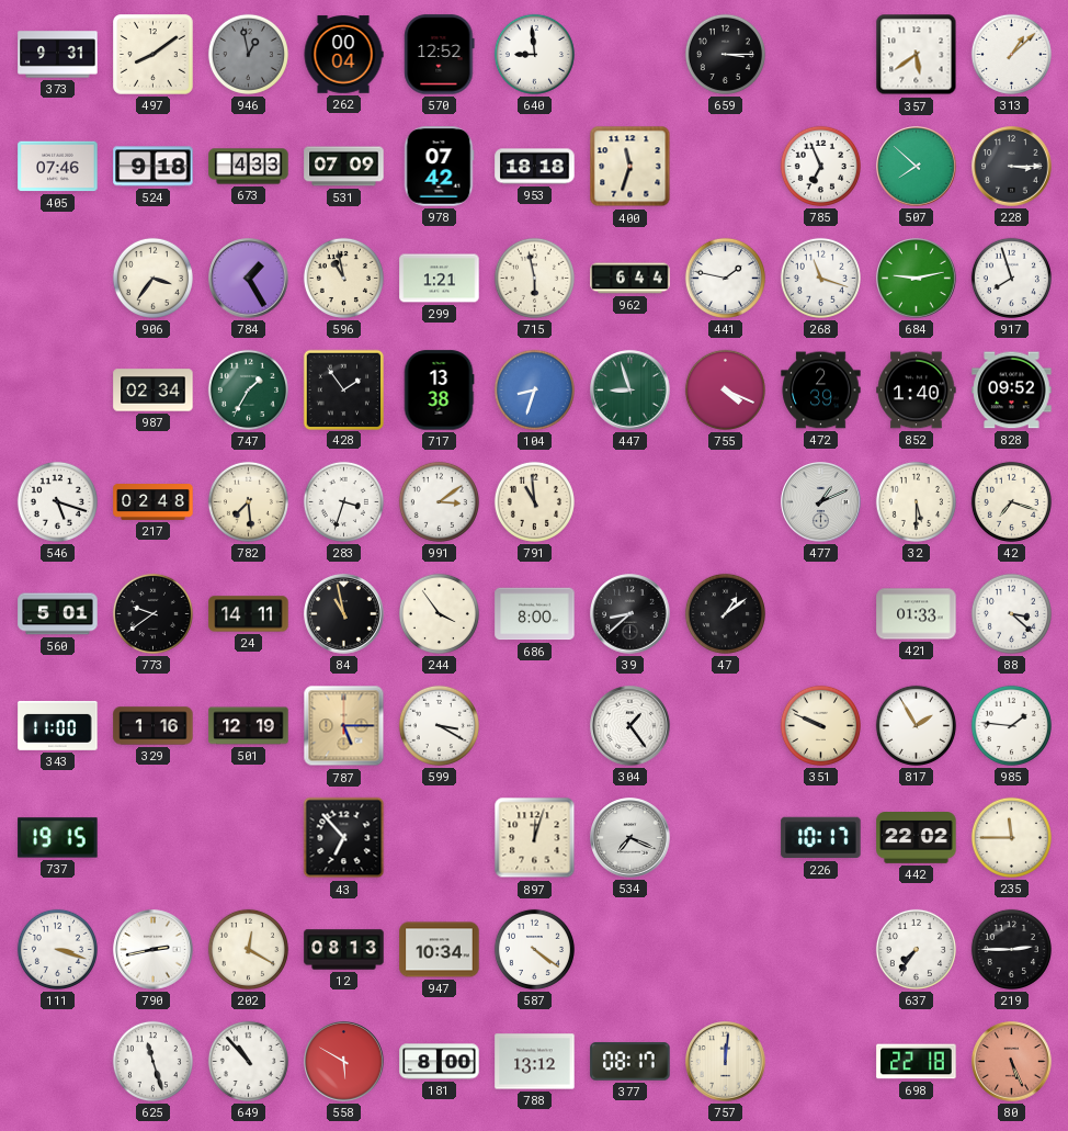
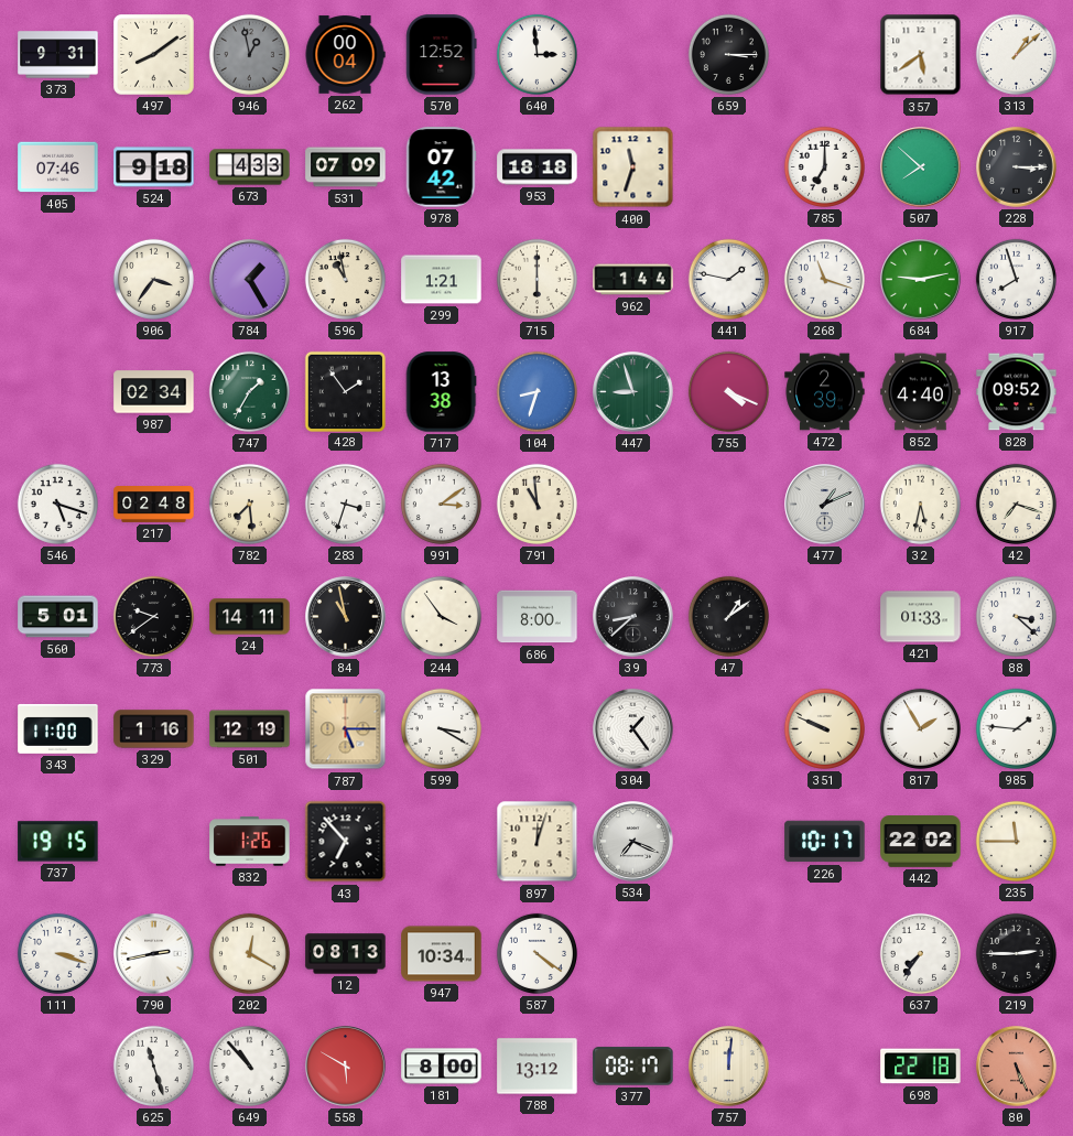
640: 8:59 -> 2:59
785: 6:56 -> 7:00
715: 5:58 -> 6:00
962: 6:44 -> 1:44
852: 1:40 -> 4:40
32: 5:30 -> 5:32
832: none -> 1:26
